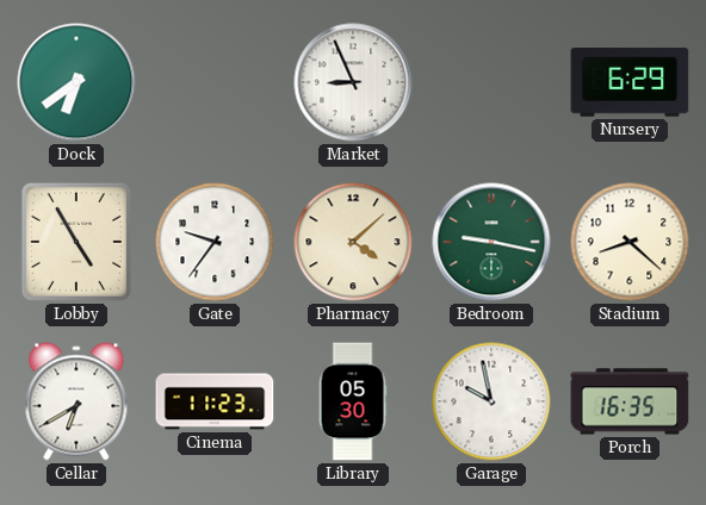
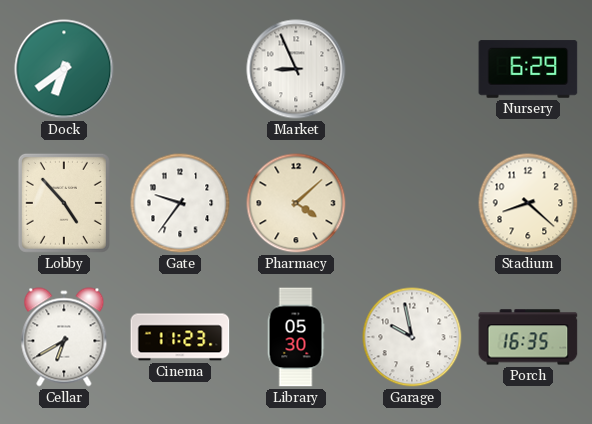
Lobby: 4:55 -> 4:53
Bedroom: 9:17 -> none
